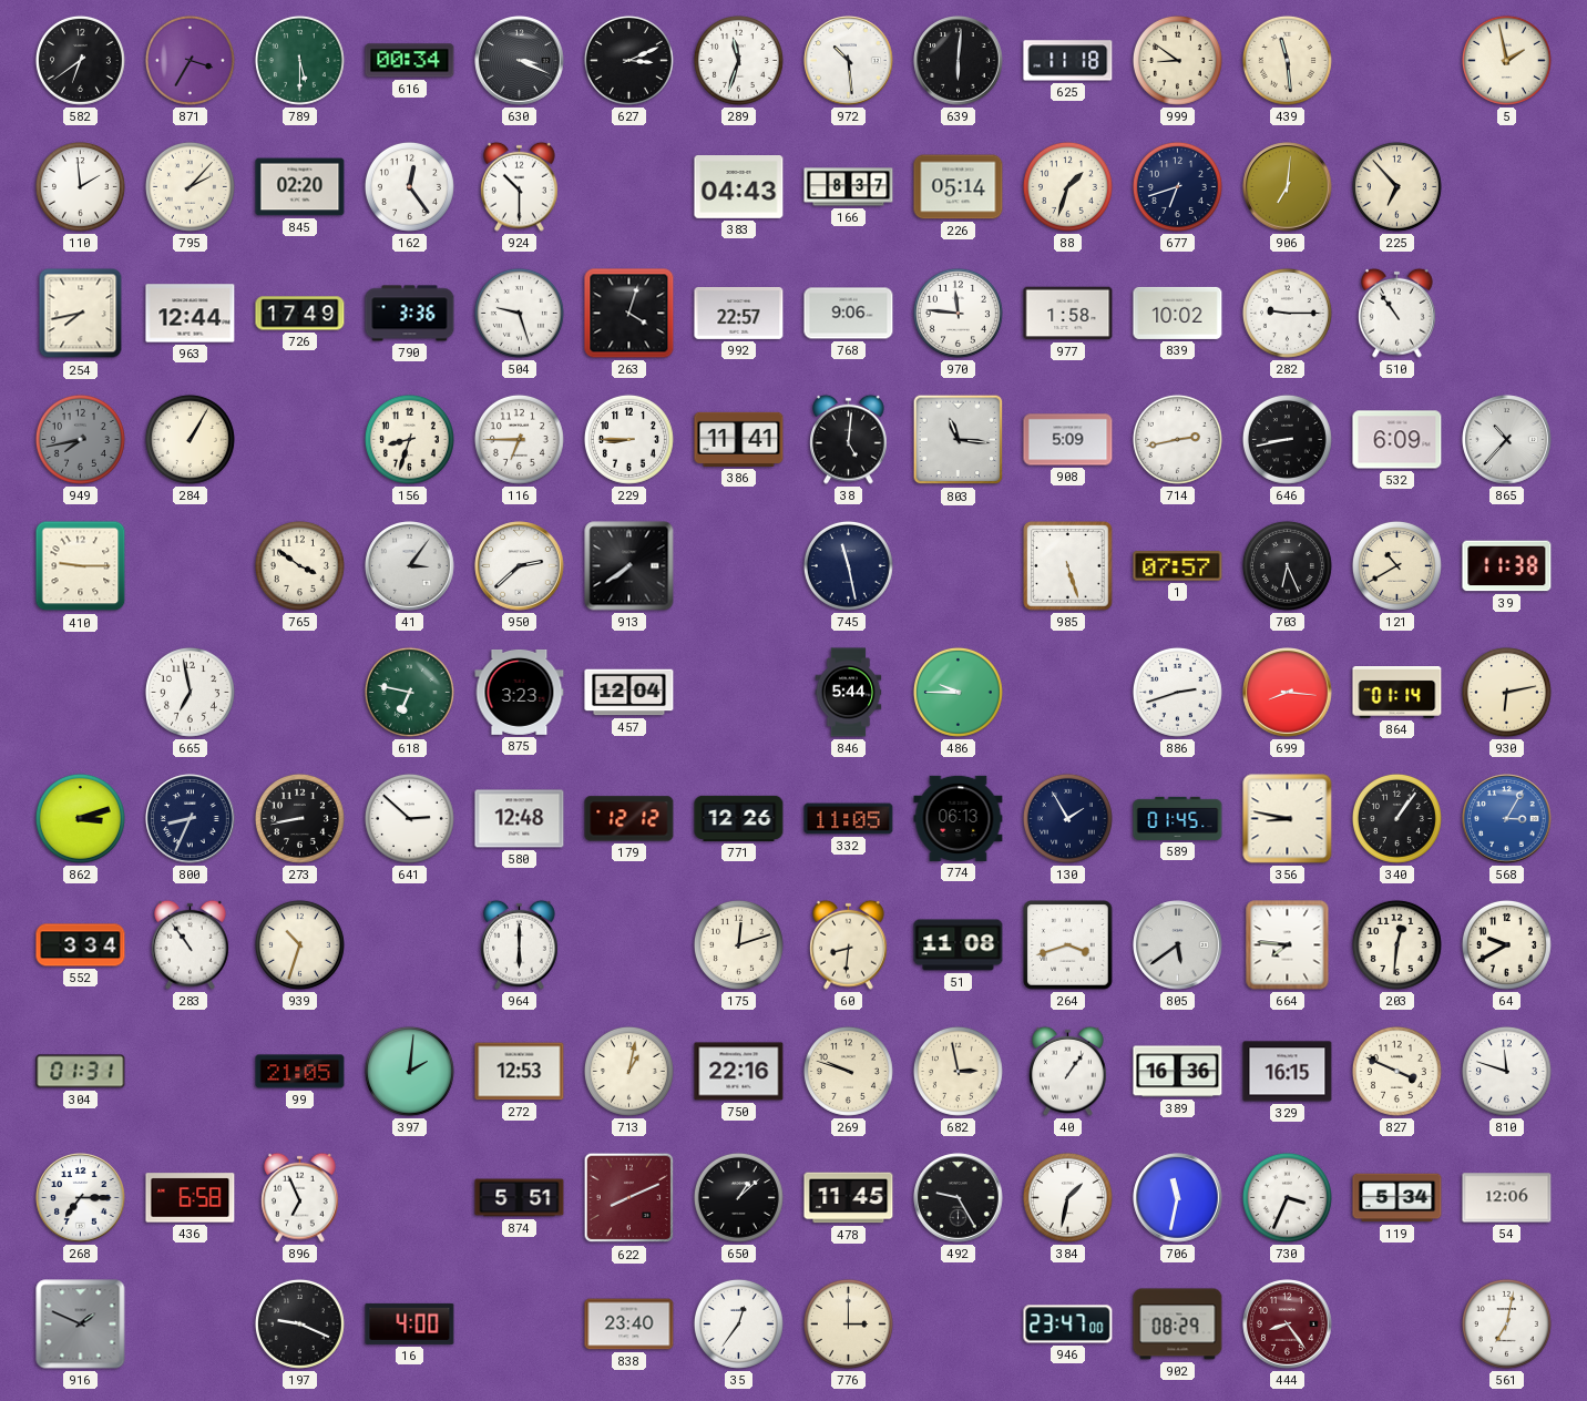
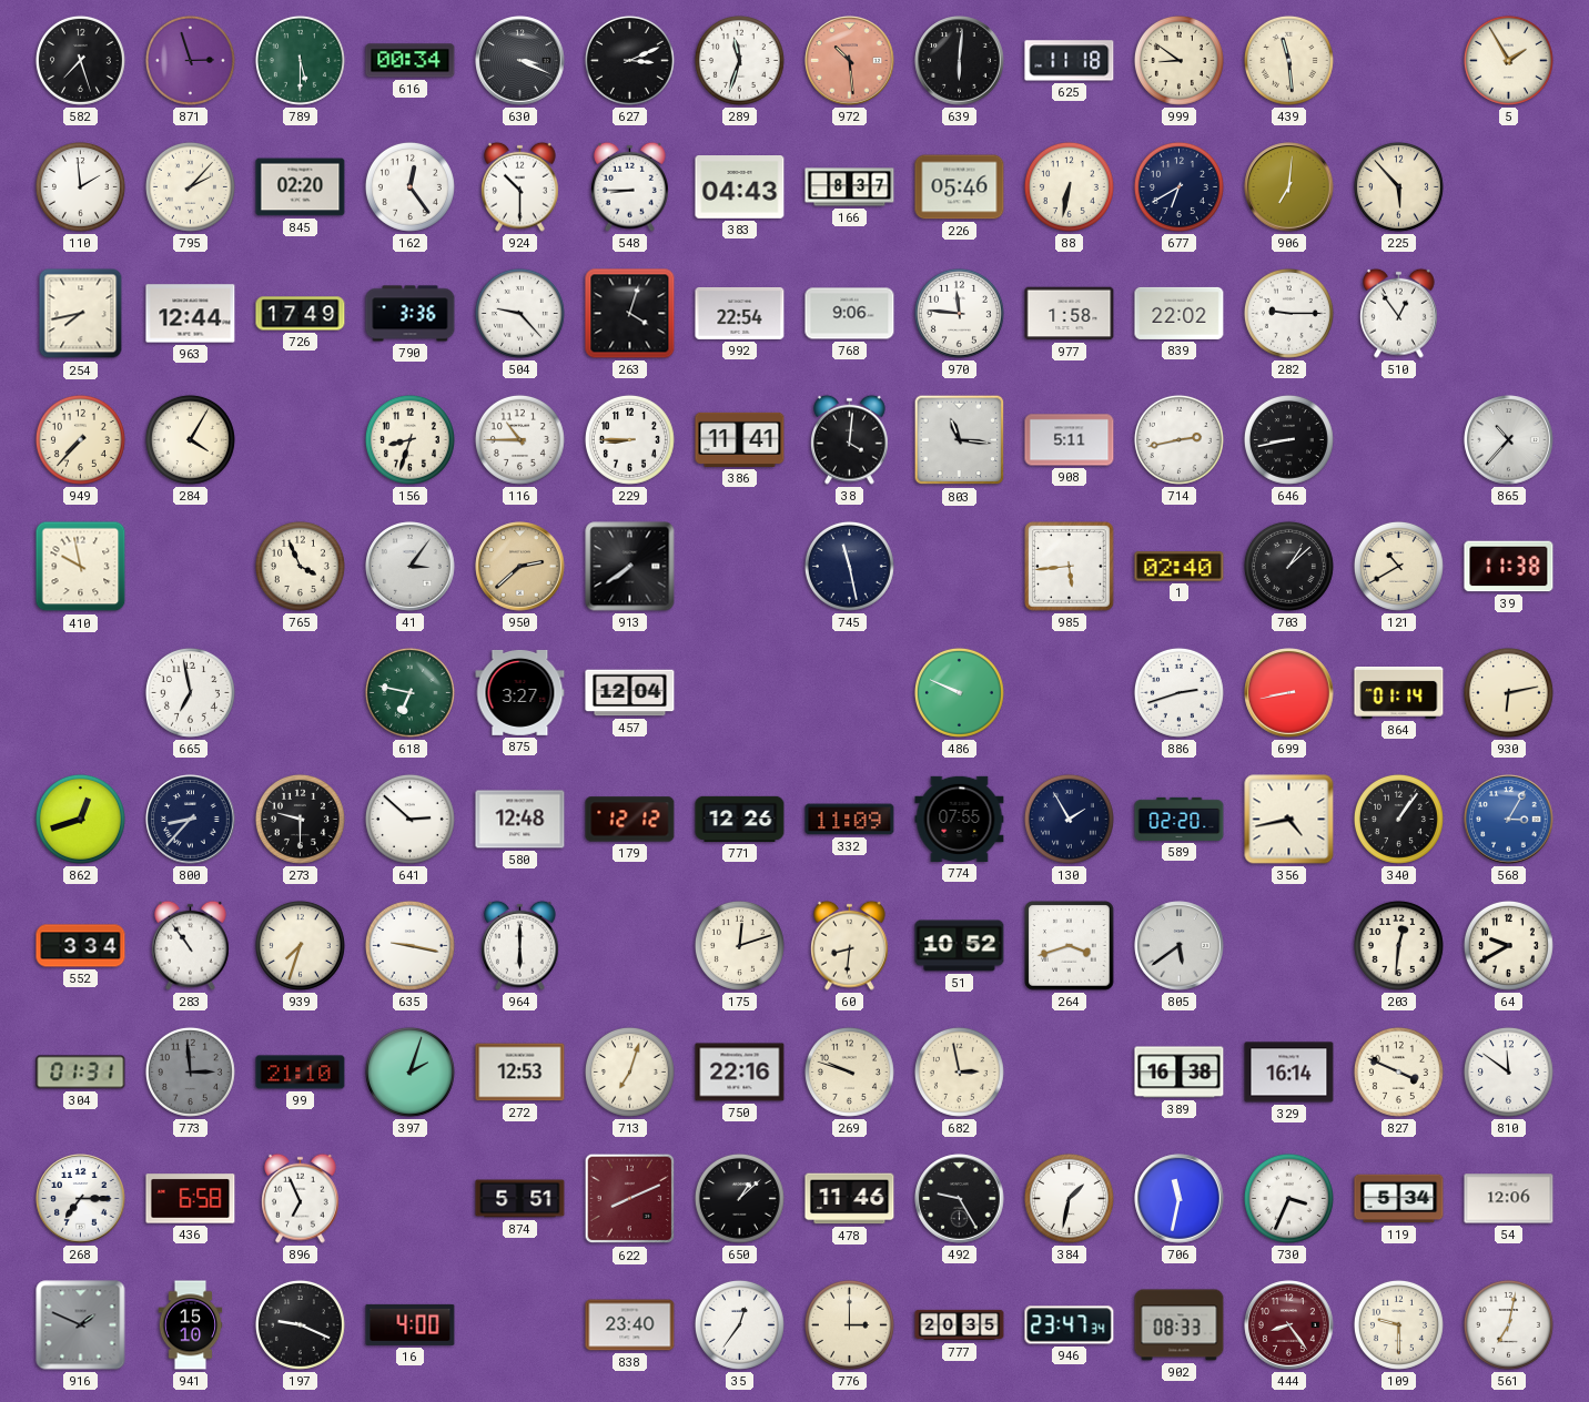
582: 6:39 -> 7:27
871: 3:35 -> 2:57
972 dial: white -> salmon
5: 1:58 -> 1:55
548: none -> 8:45
226: 05:14 -> 05:46
88: 1:33 -> 6:32
677: 6:42 -> 6:40
225: 6:53 -> 5:53
504: 9:27 -> 9:23
992: 22:57 -> 22:54
839: 10:02 -> 22:02
510: 10:54 -> 12:54
949: 7:43 -> 7:37
949 dial: grey -> cream
284: 1:05 -> 4:05
116: 6:45 -> 10:45
38: 5:01 -> 4:01
908: 5:09 -> 5:11
532: 6:09 -> none
410: 9:15 -> 9:58
765: 3:51 -> 3:56
950 dial: white -> champagne
985: 5:27 -> 5:44
1: 07:57 -> 02:40
703: 6:26 -> 1:08
875: 3:23 -> 3:27
846: 5:44 -> none
486: 9:45 -> 9:49
699: 8:16 -> 8:43
862: 3:12 -> 12:42
800: 8:34 -> 8:37
273: 8:43 -> 9:30
332: 11:05 -> 11:09
774: 06:13 -> 07:55
589: 01:45 -> 02:20
356: 8:47 -> 4:43
939: 10:33 -> 7:33
635: none -> 9:17
51: 11:08 -> 10:52
664: 7:46 -> none
773: none -> 2:59
99: 21:05 -> 21:10
397: 2:01 -> 2:03
713: 1:02 -> 7:03
40: 1:06 -> none
389: 16:36 -> 16:38
329: 16:15 -> 16:14
810: 11:48 -> 11:51
478: 11:45 -> 11:46
941: none -> 15:10
777: none -> 20:35
946: 23:47:00 -> 23:47:34
902: 08:29 -> 08:33
109: none -> 9:30
